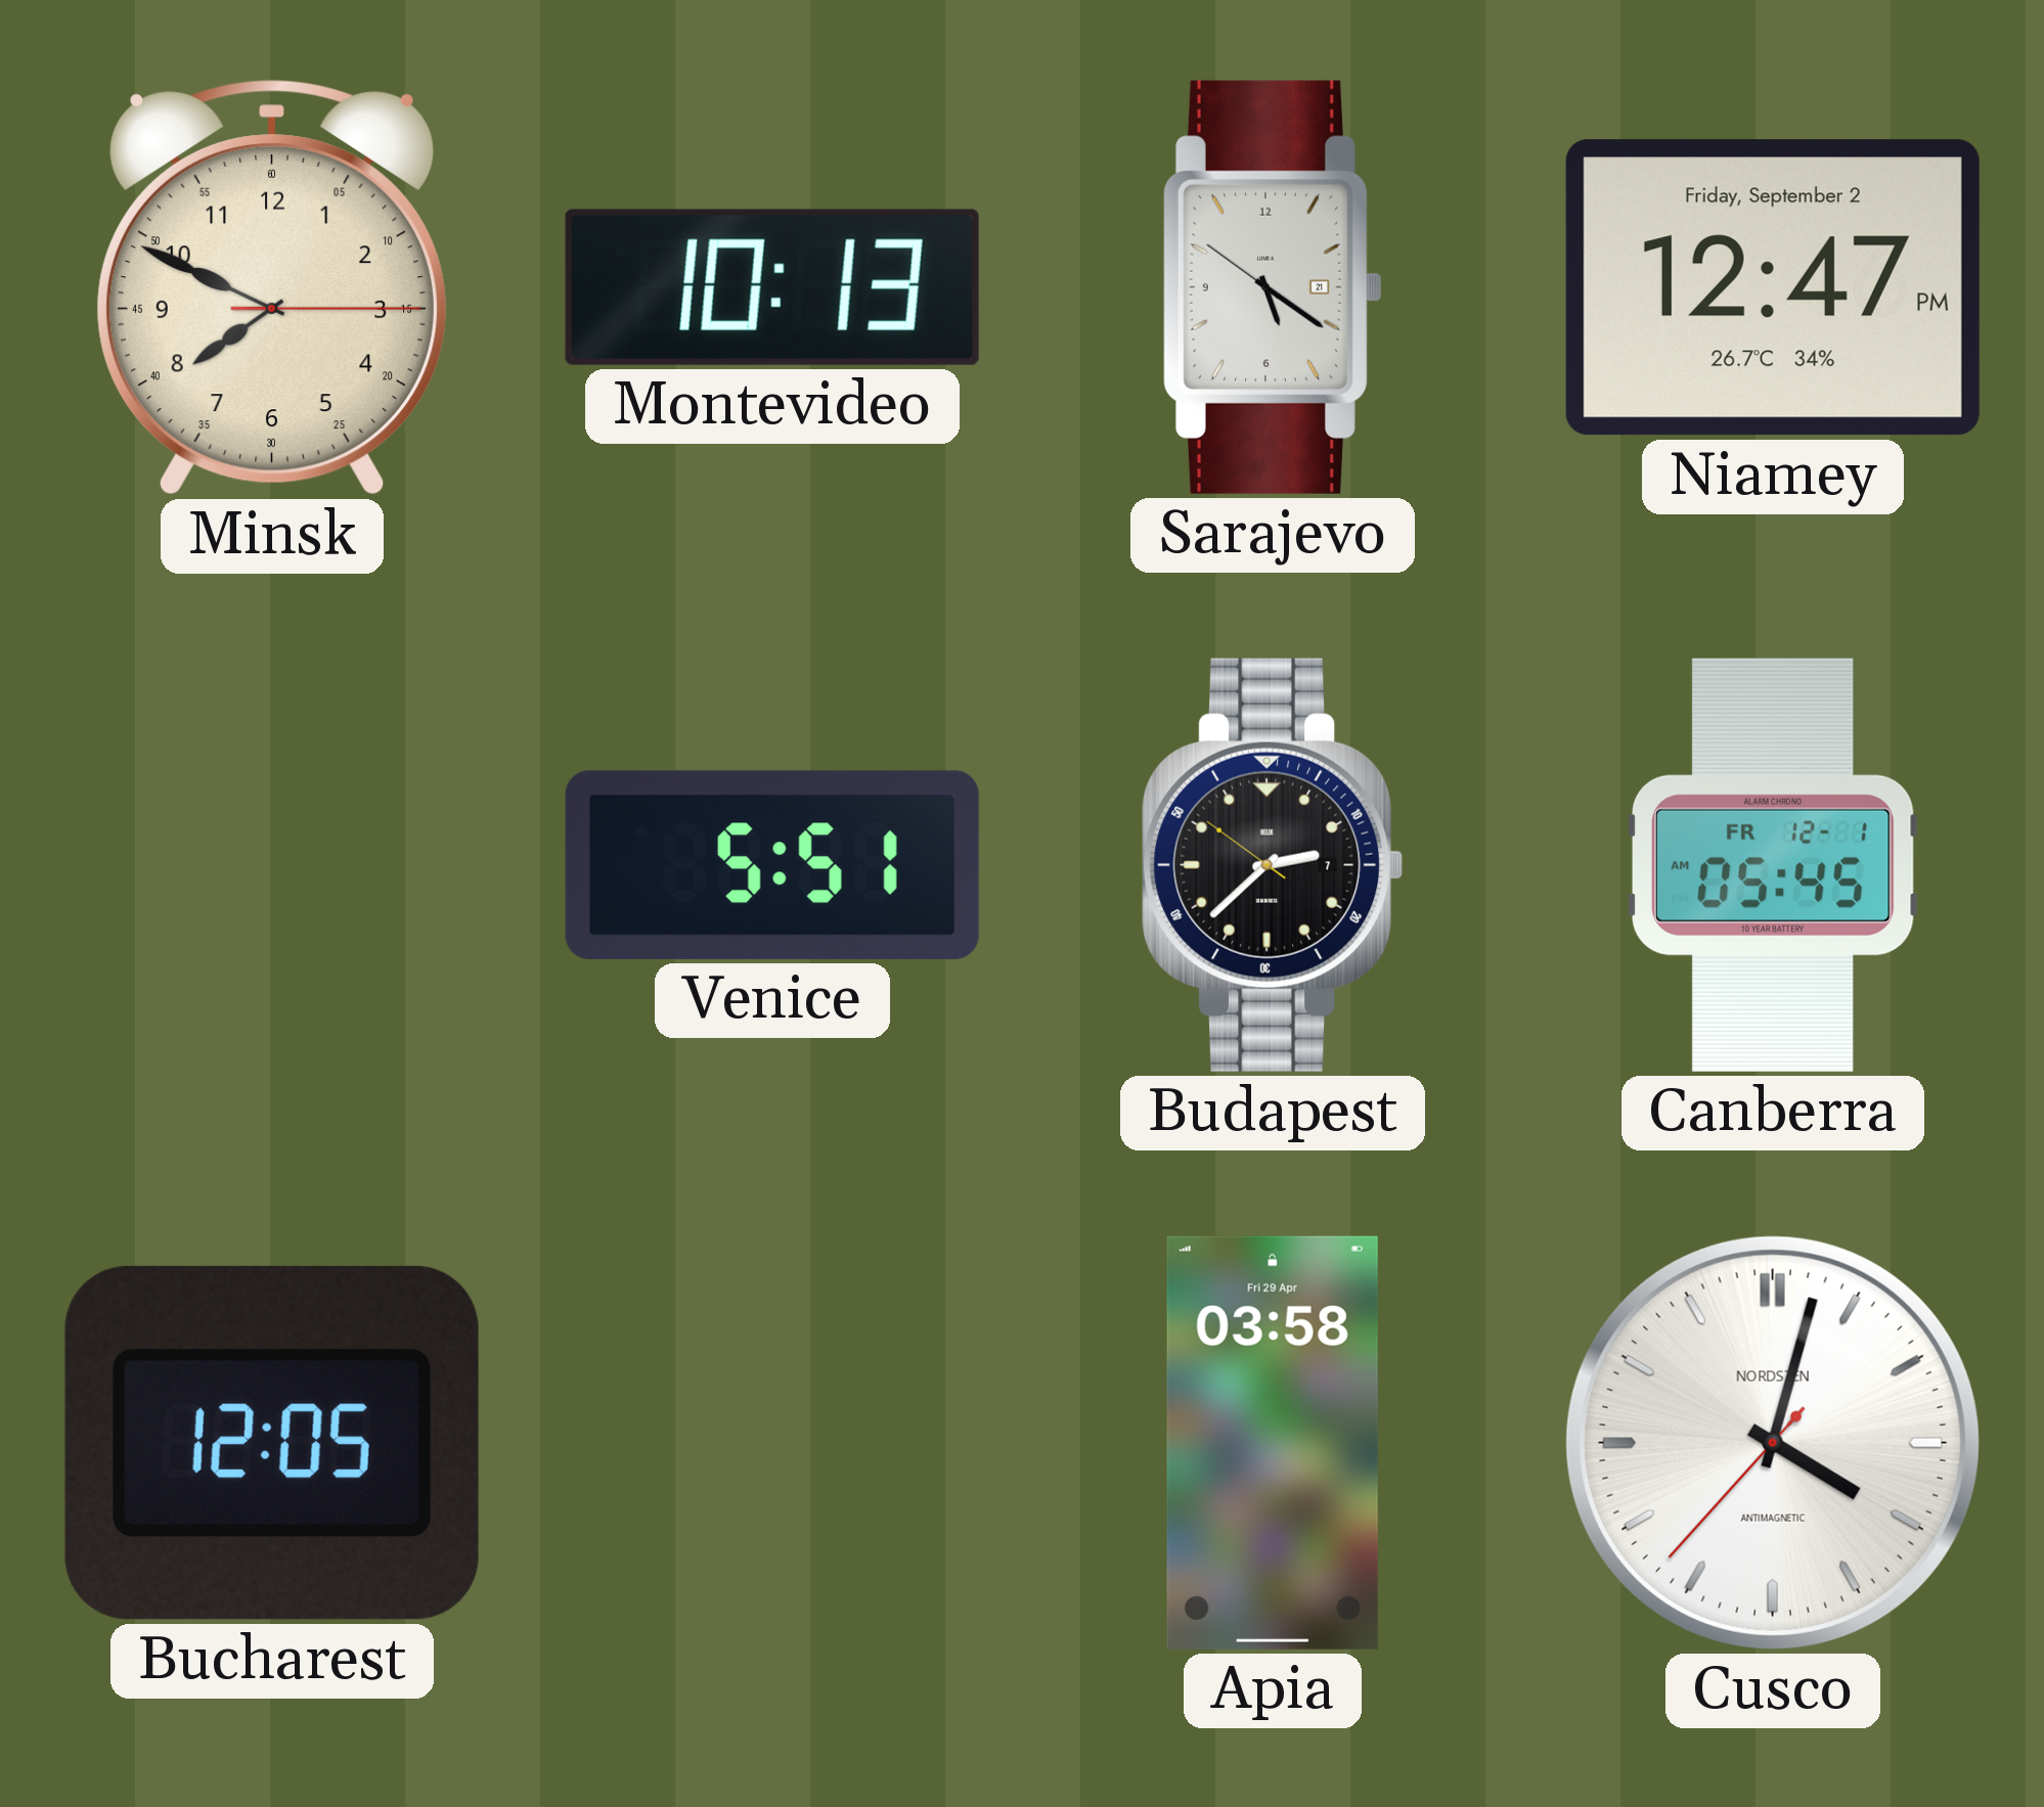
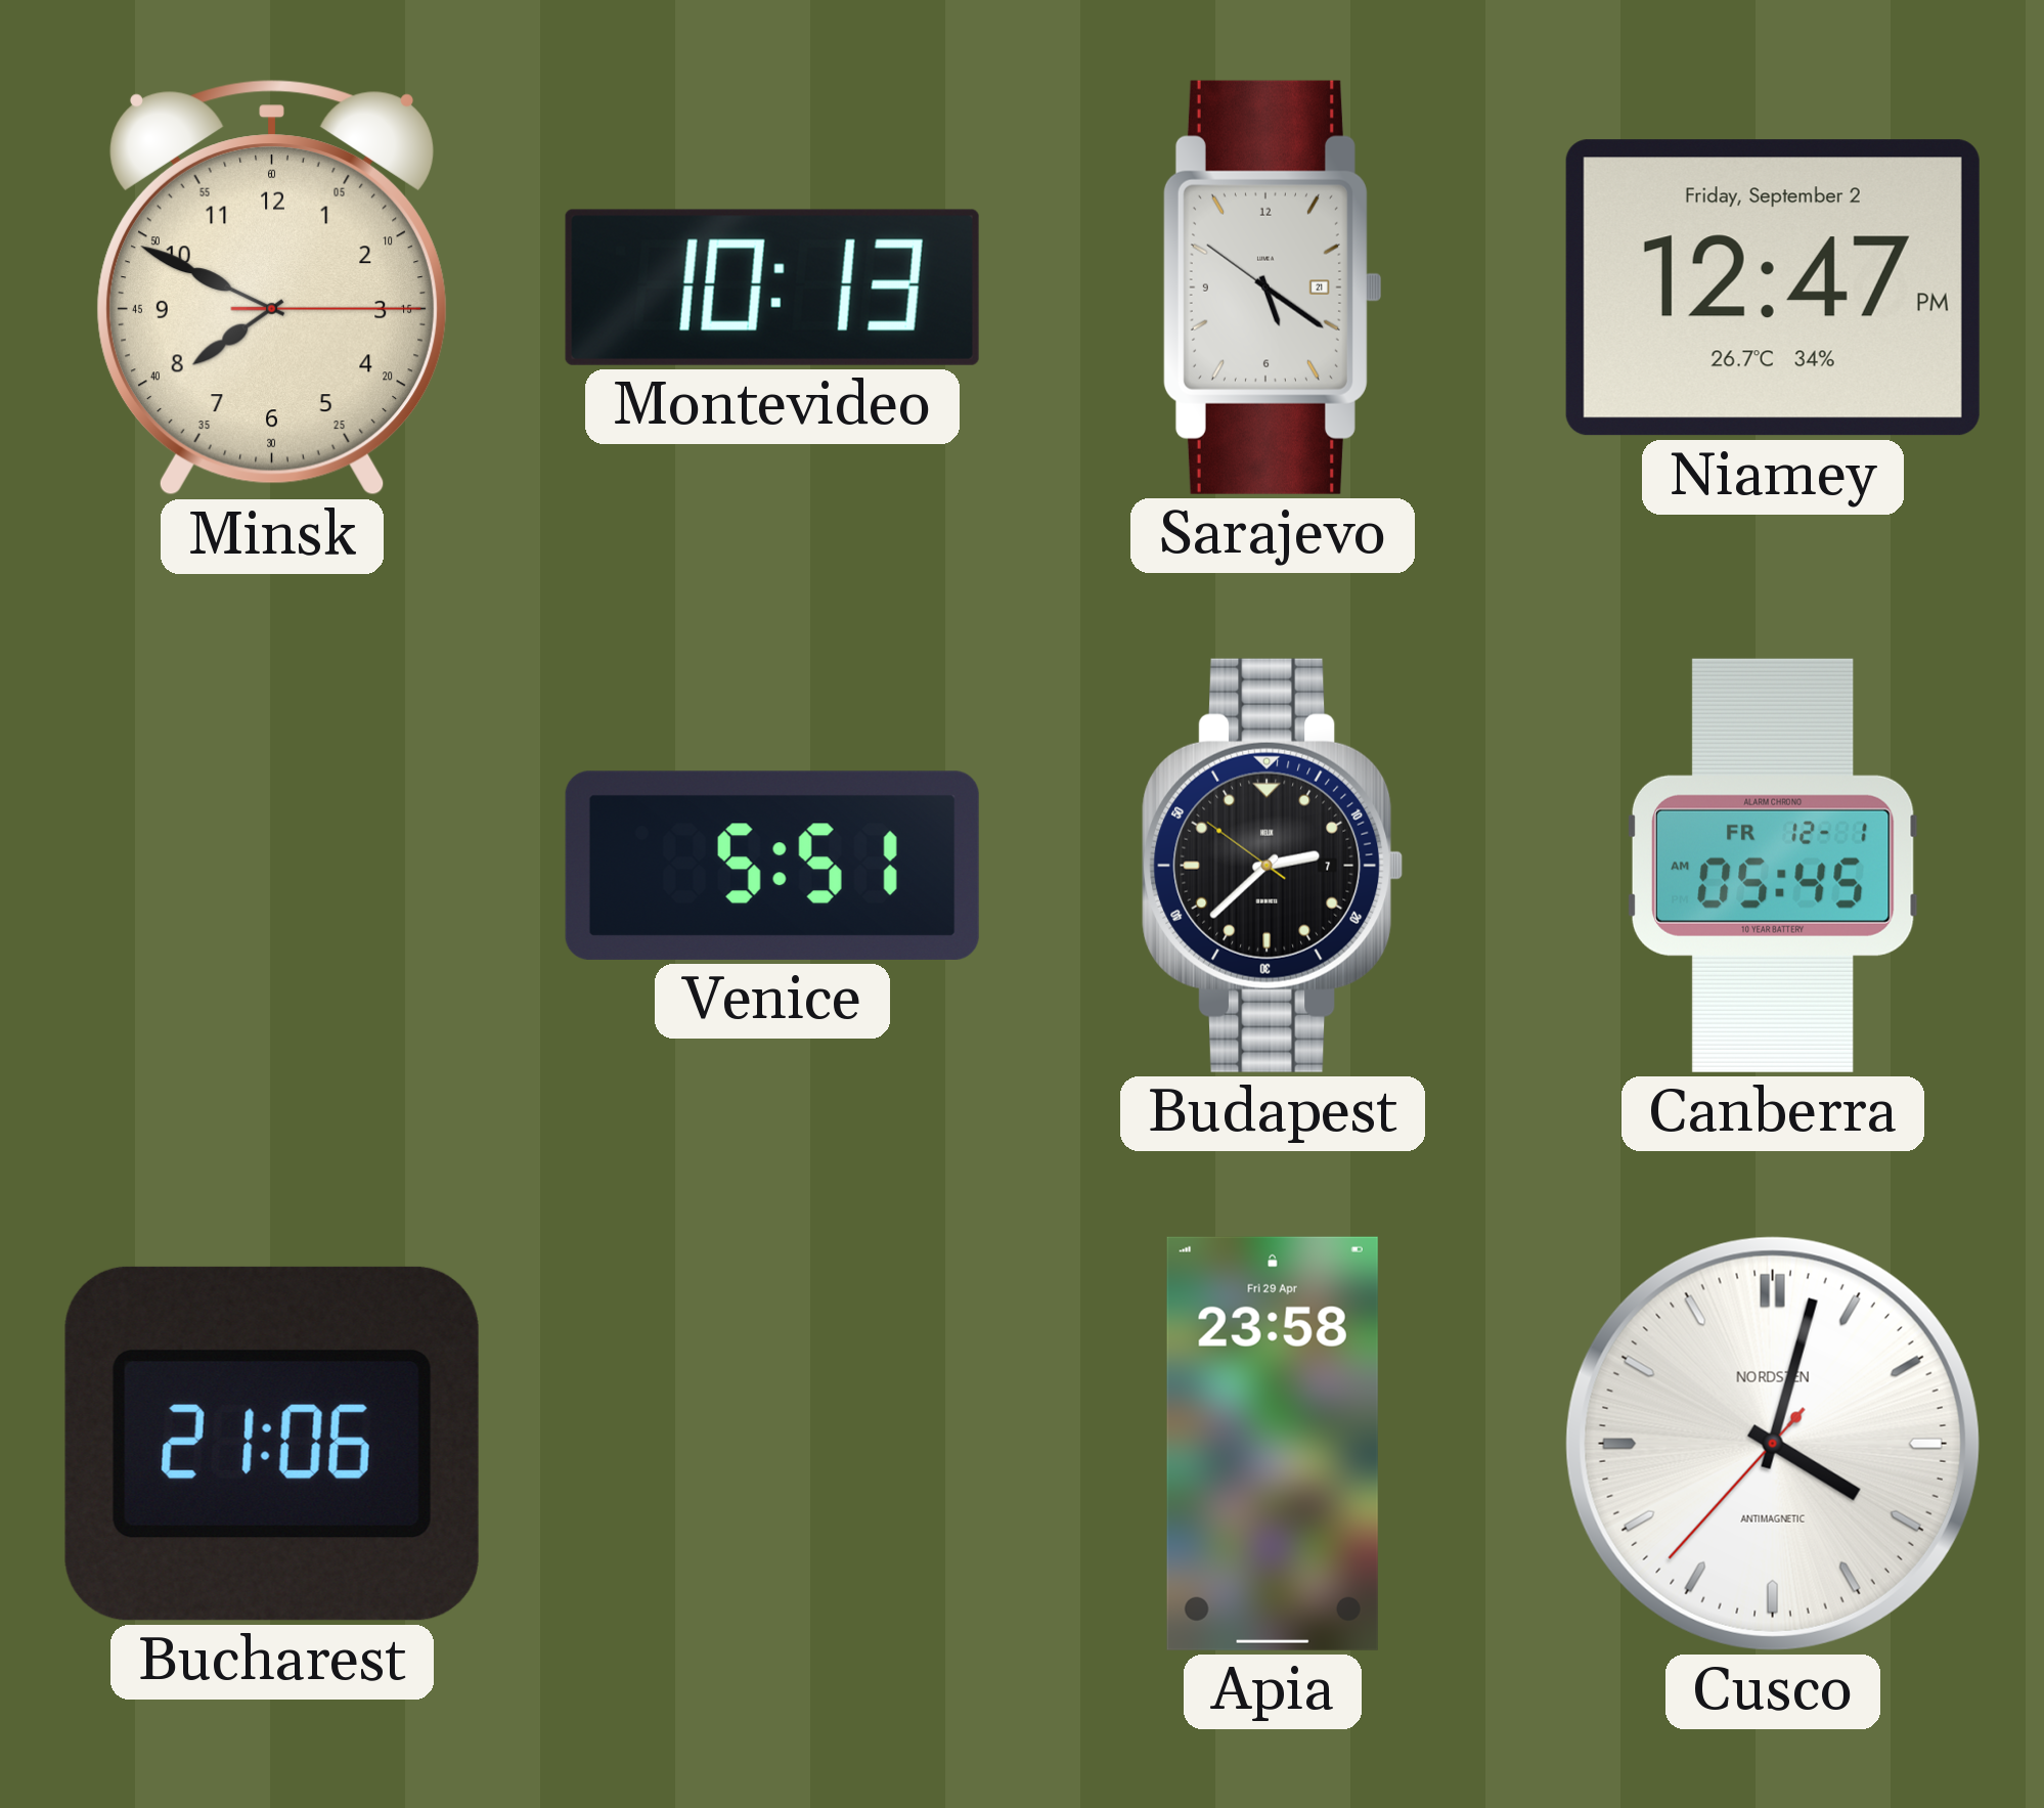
Bucharest: 12:05 -> 21:06
Apia: 03:58 -> 23:58
